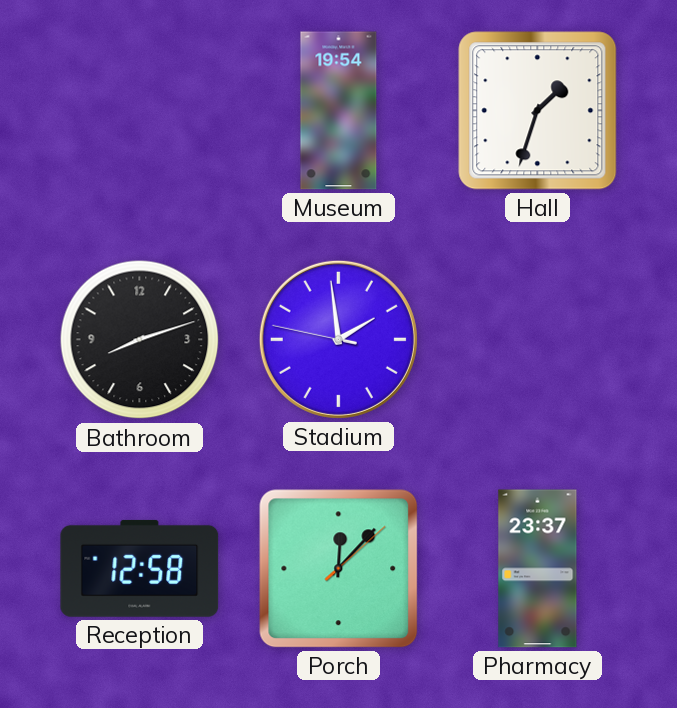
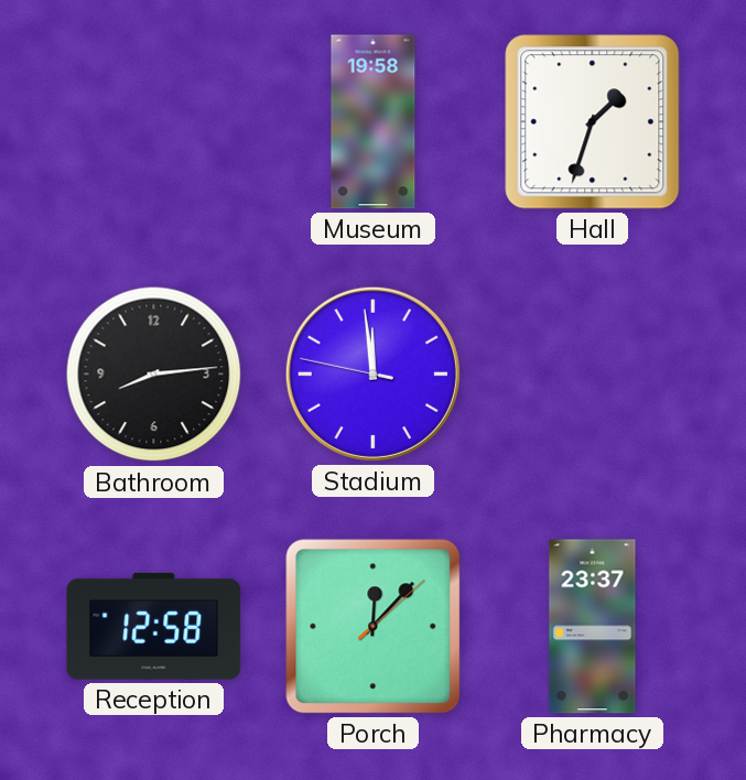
Museum: 19:54 -> 19:58
Bathroom: 8:12 -> 8:14
Stadium: 1:58 -> 11:58
